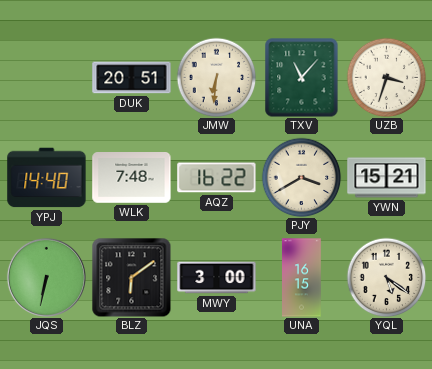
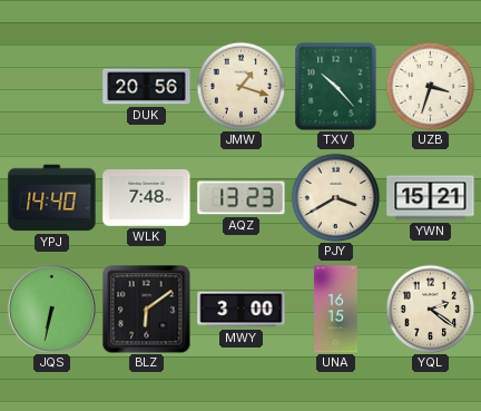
DUK: 20:51 -> 20:56
JMW: 6:31 -> 1:18
TXV: 11:07 -> 10:23
AQZ: 16:22 -> 13:23
YQL: 5:21 -> 2:21
